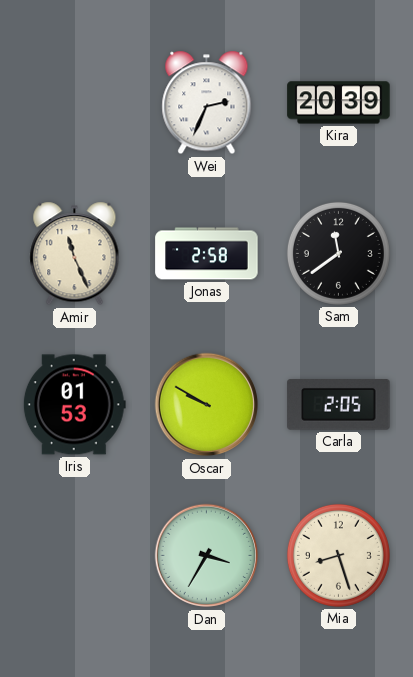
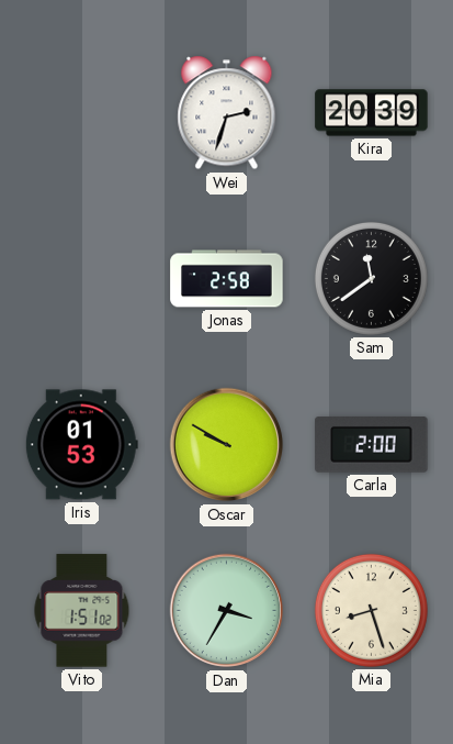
Wei: 2:34 -> 2:33
Amir: 11:26 -> none
Carla: 2:05 -> 2:00
Vito: none -> 1:51
